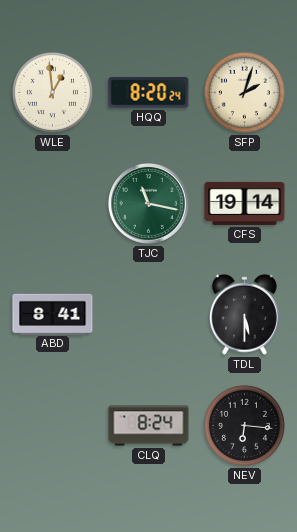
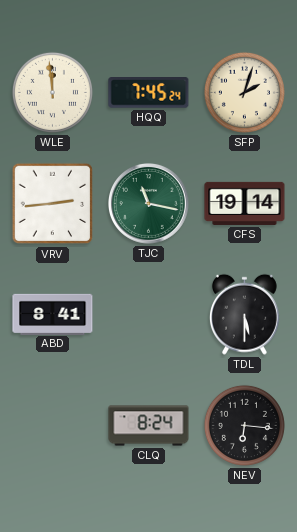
WLE: 12:59 -> 11:59
HQQ: 8:20 -> 7:45
VRV: none -> 2:44
